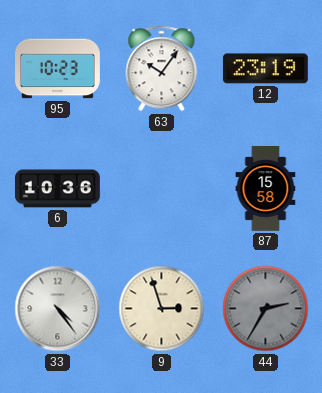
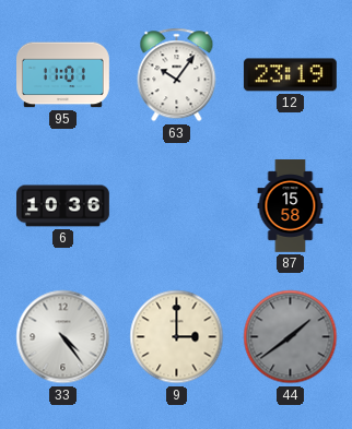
95: 10:23 -> 11:01
9: 2:57 -> 3:00
44: 2:35 -> 1:39
